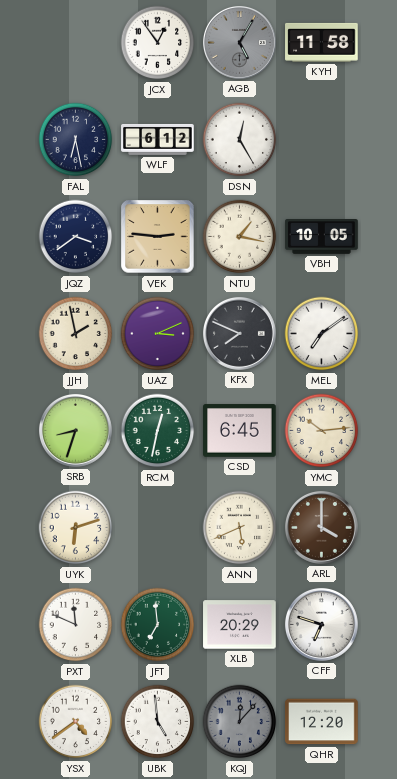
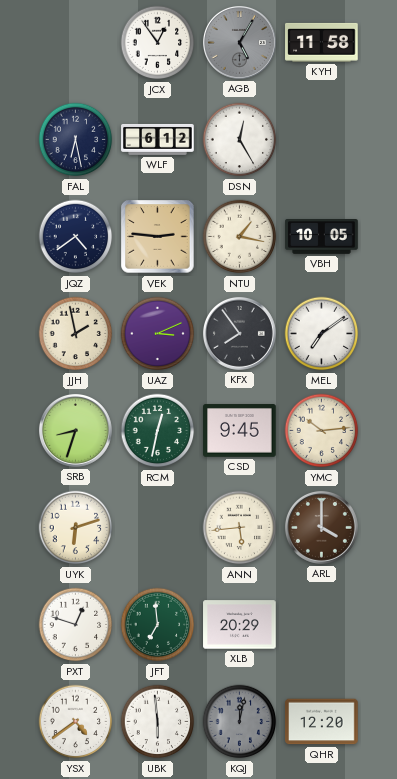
JQZ: 3:39 -> 4:39
KFX: 7:49 -> 7:54
CSD: 6:45 -> 9:45
ANN: 5:41 -> 5:44
PXT: 11:49 -> 12:48
CFF: 6:48 -> none
UBK: 4:59 -> 5:59
KQJ: 12:07 -> 12:02
